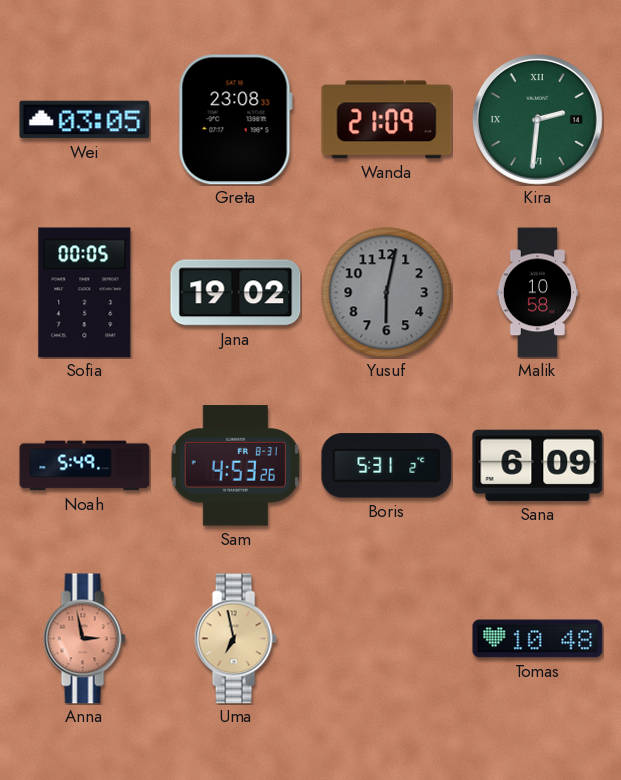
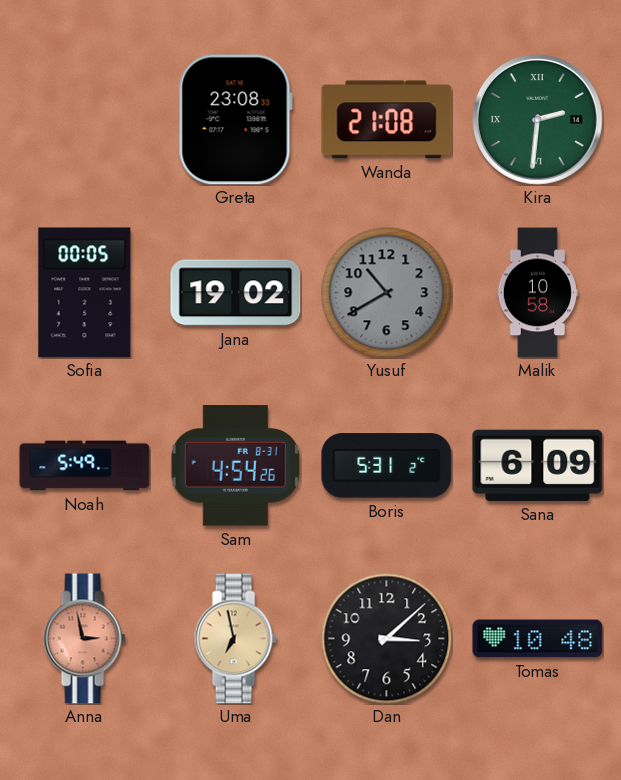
Wei: 03:05 -> none
Wanda: 21:09 -> 21:08
Yusuf: 6:02 -> 10:40
Sam: 4:53 -> 4:54
Dan: none -> 3:08
